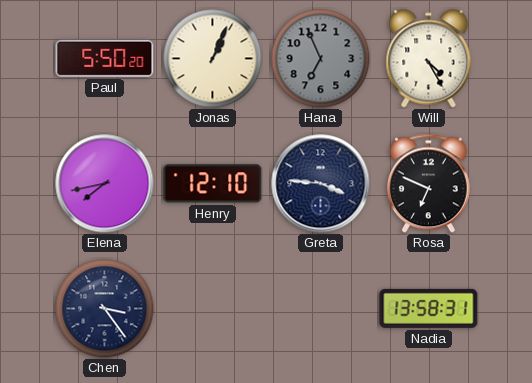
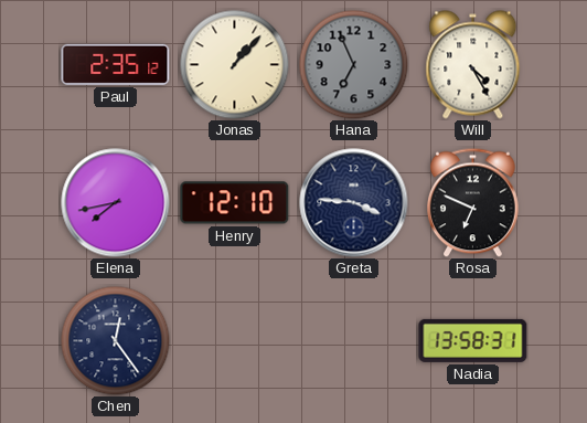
Paul: 5:50 -> 2:35
Jonas: 1:04 -> 1:07
Chen: 3:24 -> 12:24
